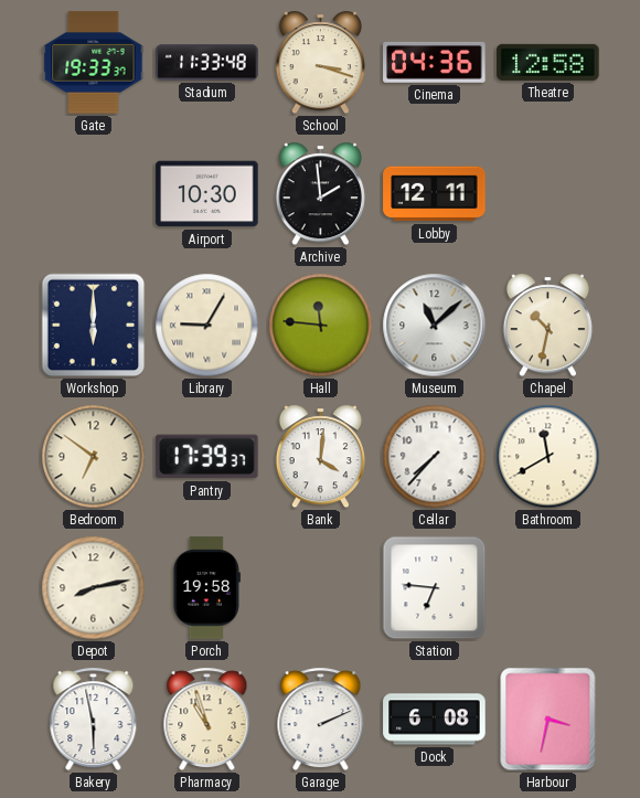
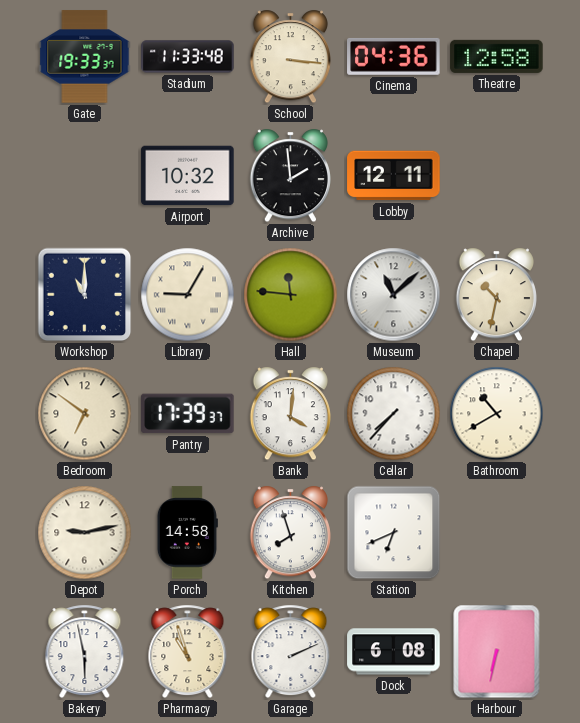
School: 3:18 -> 3:16
Airport: 10:30 -> 10:32
Workshop: 6:00 -> 11:00
Bathroom: 11:40 -> 10:40
Depot: 8:13 -> 9:13
Porch: 19:58 -> 14:58
Kitchen: none -> 7:57
Station: 6:46 -> 6:41
Harbour: 3:32 -> 6:32
